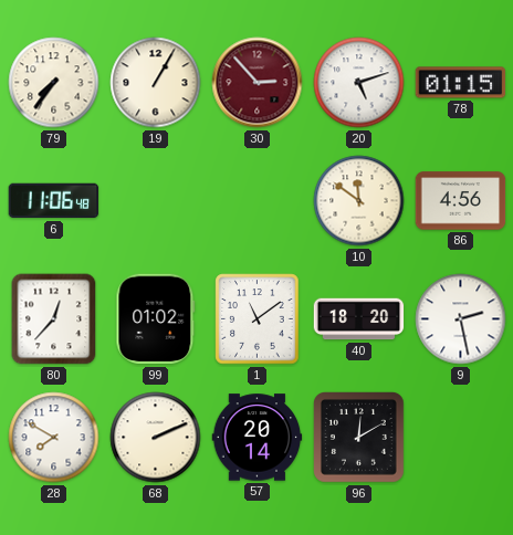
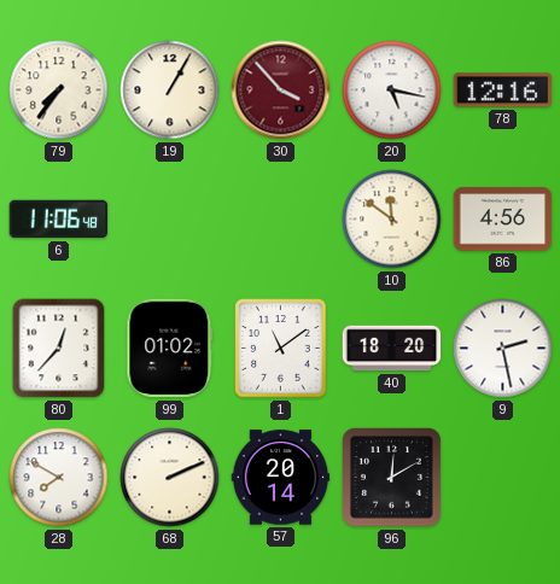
30: 2:53 -> 3:53
20: 5:12 -> 5:17
78: 01:15 -> 12:16
